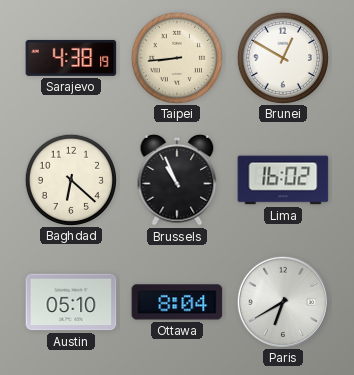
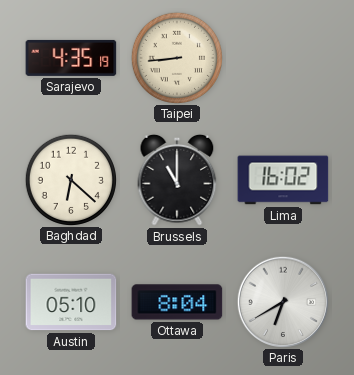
Sarajevo: 4:38 -> 4:35
Brunei: 12:50 -> none
Brussels: 10:56 -> 11:00
